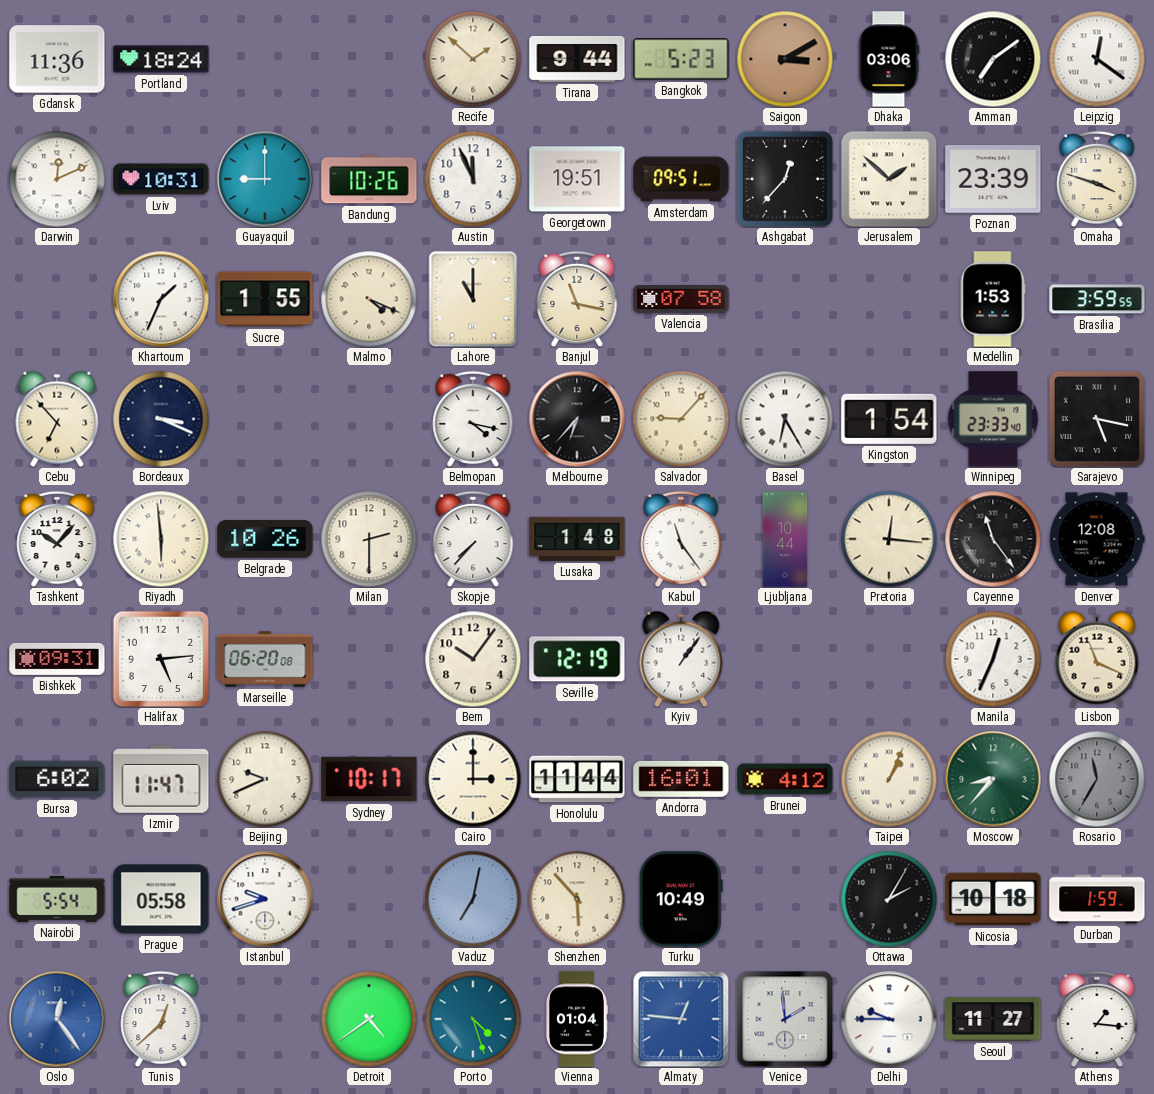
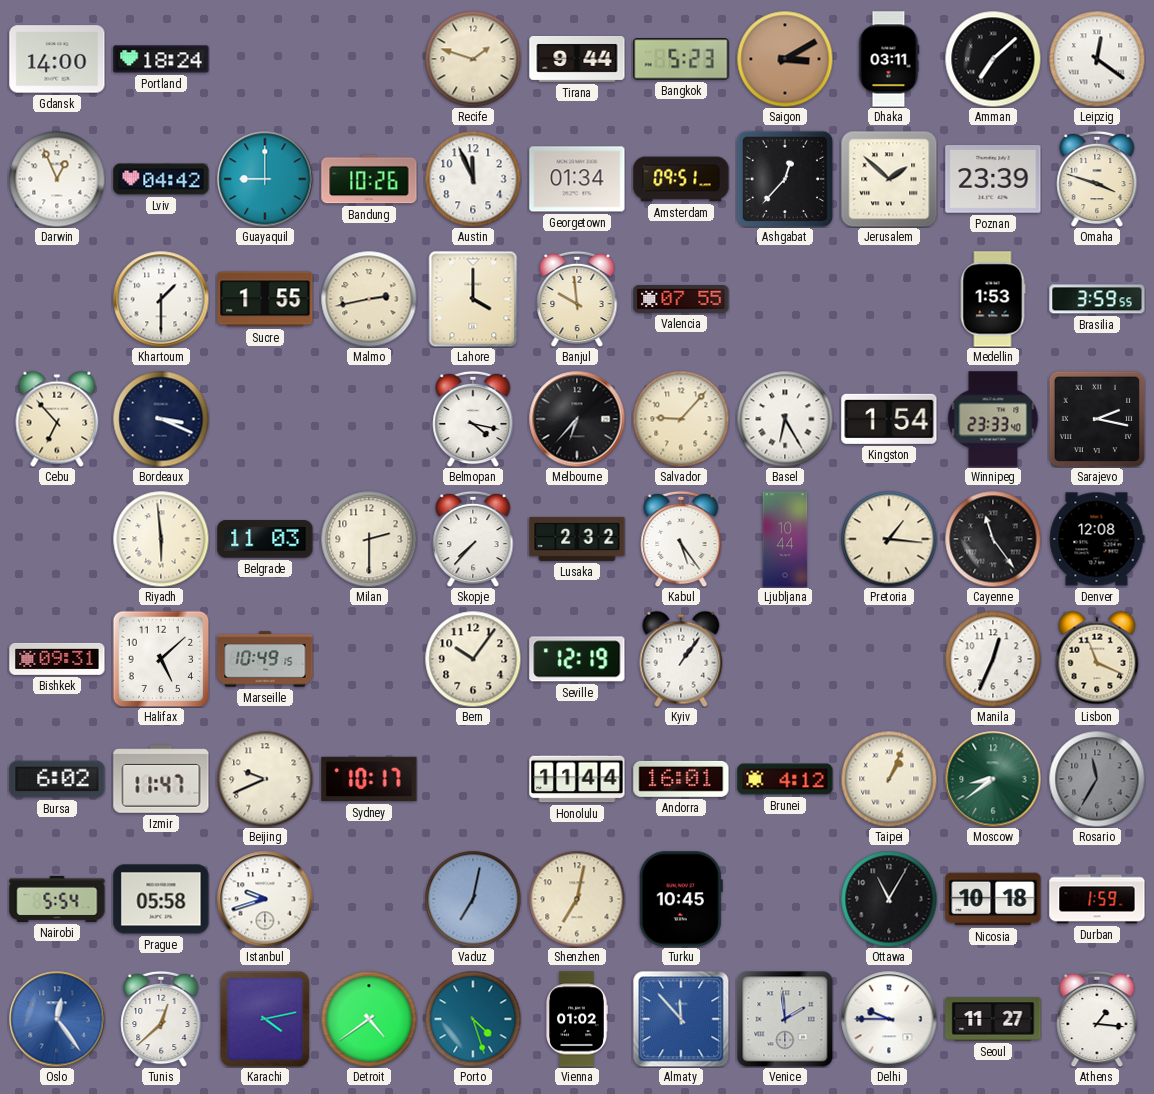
Gdansk: 11:36 -> 14:00
Recife: 1:52 -> 1:48
Dhaka: 03:06 -> 03:11
Amman: 7:09 -> 7:08
Darwin: 12:11 -> 12:56
Lviv: 10:31 -> 04:42
Georgetown: 19:51 -> 01:34
Khartoum: 1:34 -> 1:30
Malmo: 4:19 -> 2:43
Lahore: 11:00 -> 4:00
Banjul: 11:17 -> 9:59
Valencia: 07:58 -> 07:55
Sarajevo: 5:17 -> 2:17
Tashkent: 10:07 -> none
Belgrade: 10:26 -> 11:03
Lusaka: 1:48 -> 2:32
Kabul: 11:24 -> 5:24
Pretoria: 12:16 -> 1:16
Halifax: 5:14 -> 5:08
Marseille: 06:20 -> 10:49
Cairo: 3:00 -> none
Moscow: 8:37 -> 8:39
Shenzhen: 5:53 -> 7:02
Turku: 10:49 -> 10:45
Ottawa: 2:05 -> 11:05
Karachi: none -> 4:13
Vienna: 01:04 -> 01:02
Almaty: 12:46 -> 11:53
